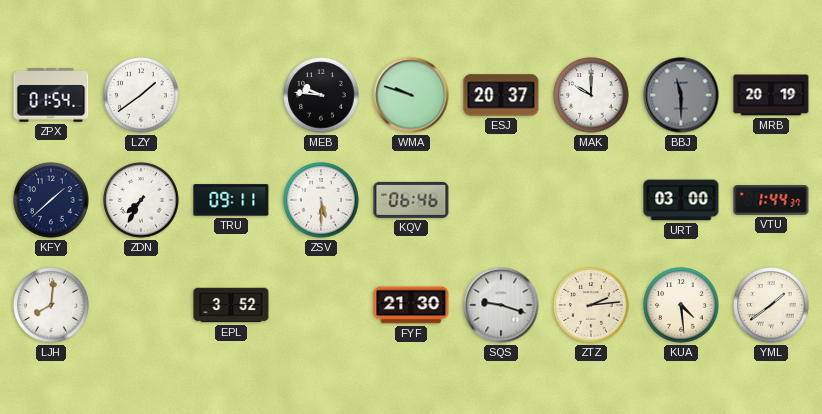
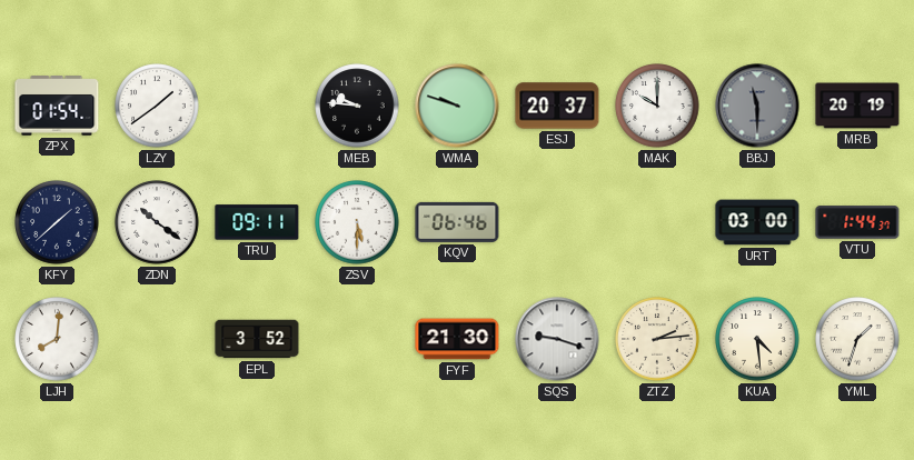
ZDN: 7:35 -> 10:21
YML: 1:39 -> 1:33
